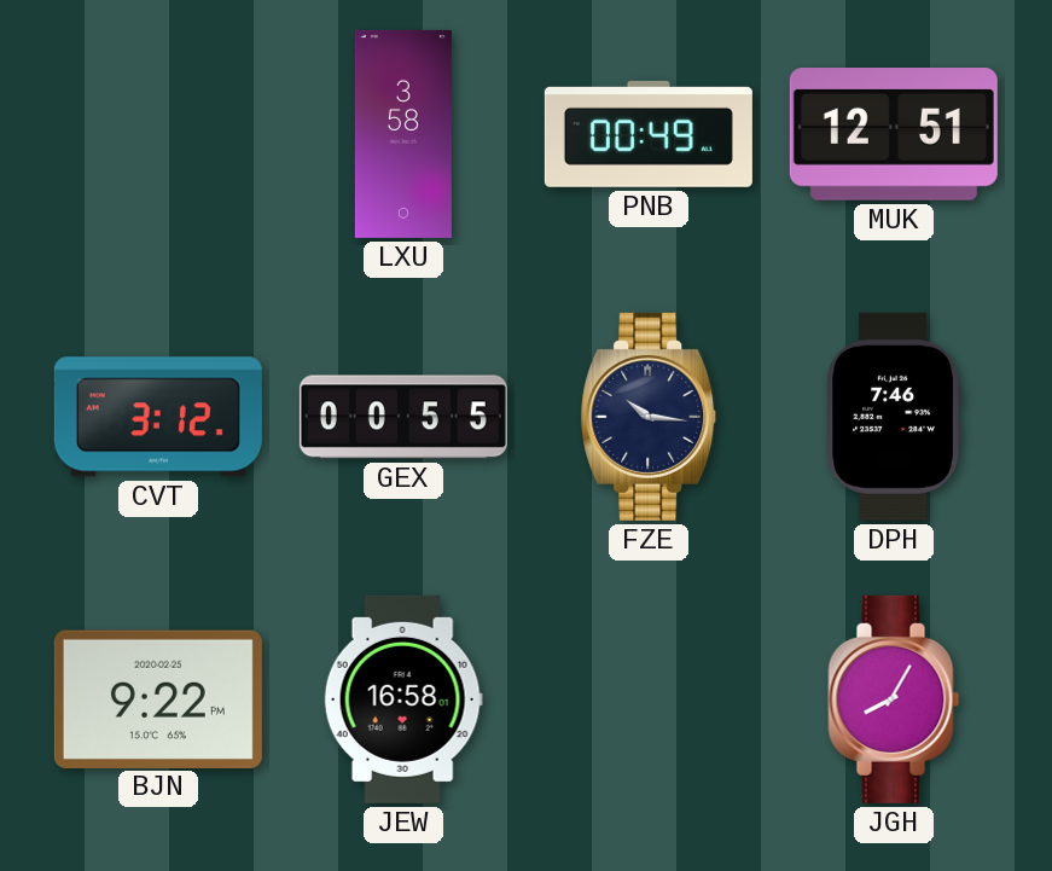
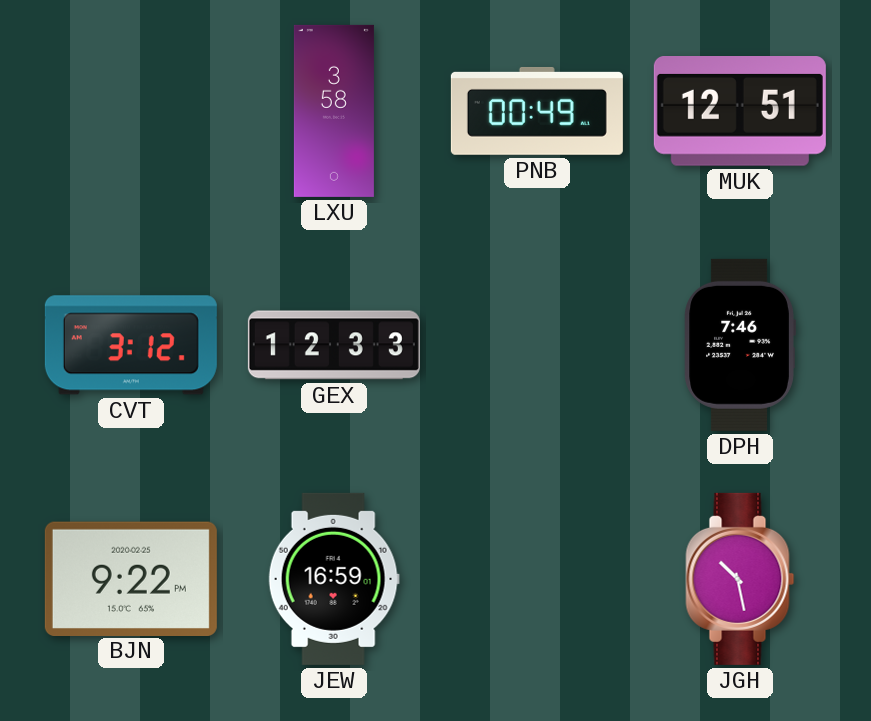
GEX: 00:55 -> 12:33
FZE: 10:16 -> none
JEW: 16:58 -> 16:59
JGH: 8:05 -> 10:28
